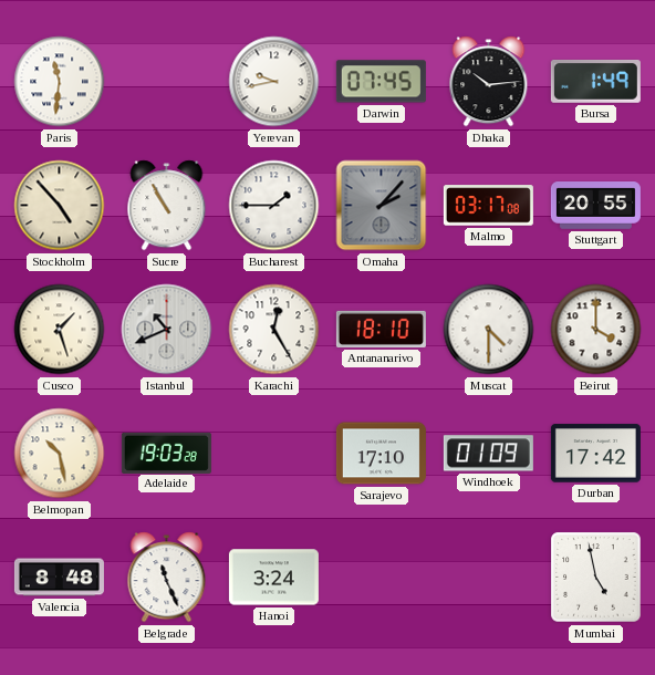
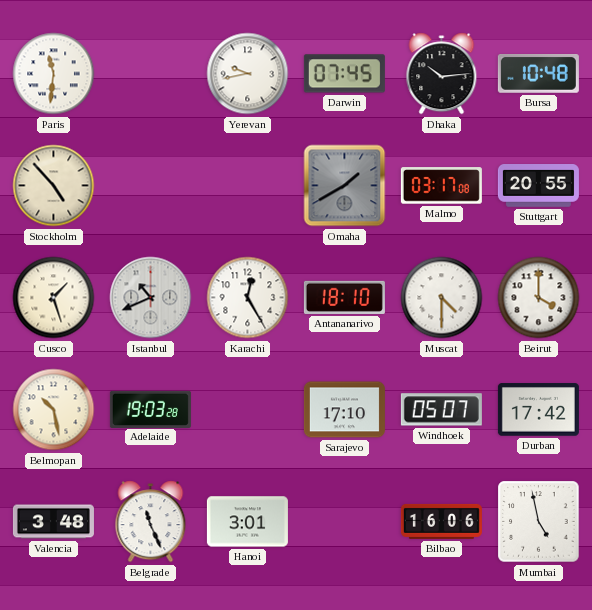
Bursa: 1:49 -> 10:48
Sucre: 10:55 -> none
Bucharest: 1:45 -> none
Omaha: 2:07 -> 1:40
Windhoek: 01:09 -> 05:07
Valencia: 8:48 -> 3:48
Hanoi: 3:24 -> 3:01
Bilbao: none -> 16:06
